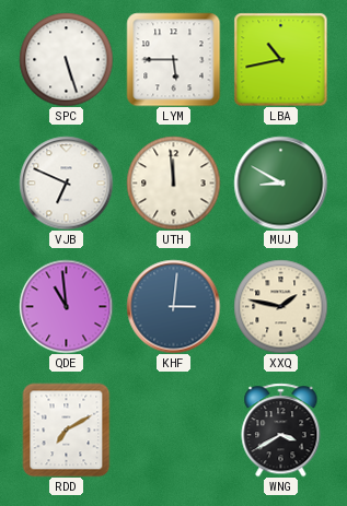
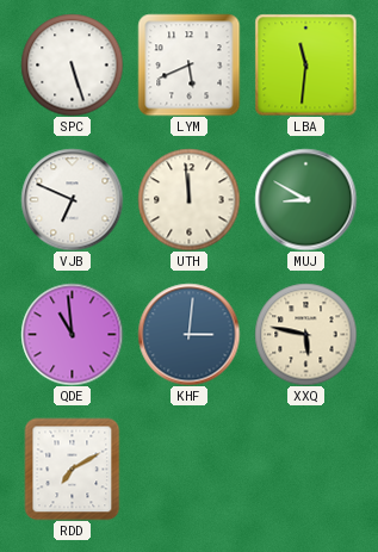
LYM: 5:45 -> 5:41
LBA: 10:43 -> 11:31
XXQ: 1:47 -> 5:47
WNG: 3:40 -> none
